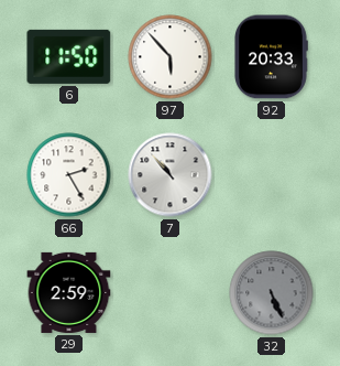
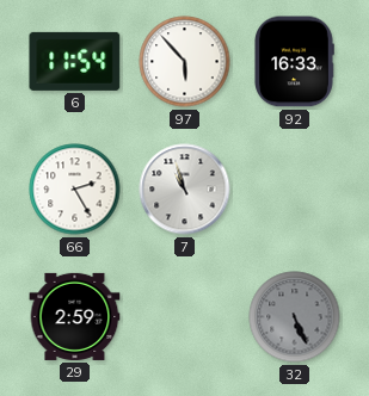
6: 11:50 -> 11:54
92: 20:33 -> 16:33
7: 10:53 -> 10:57
